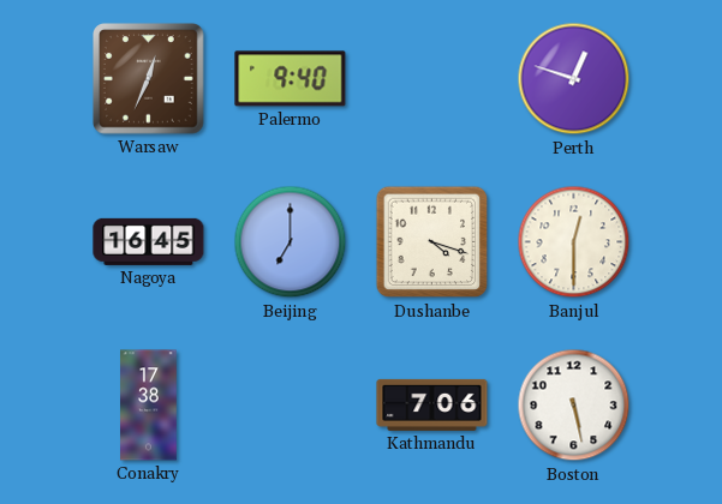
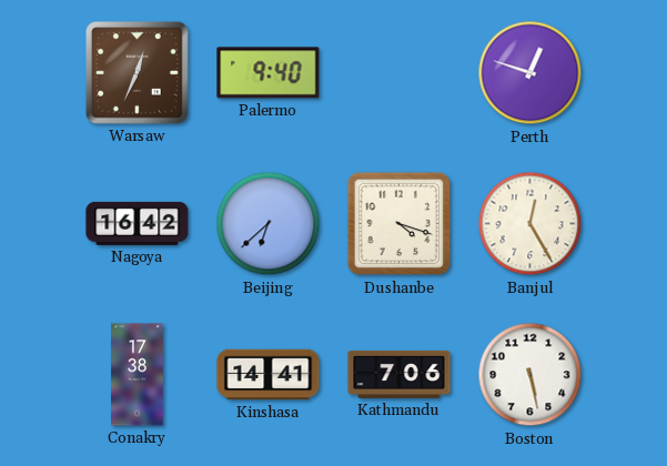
Nagoya: 16:45 -> 16:42
Beijing: 7:00 -> 6:38
Banjul: 12:30 -> 12:25
Kinshasa: none -> 14:41
